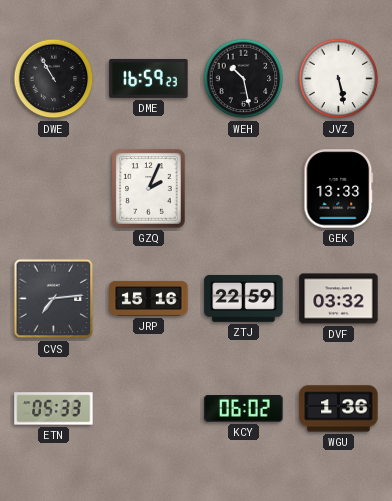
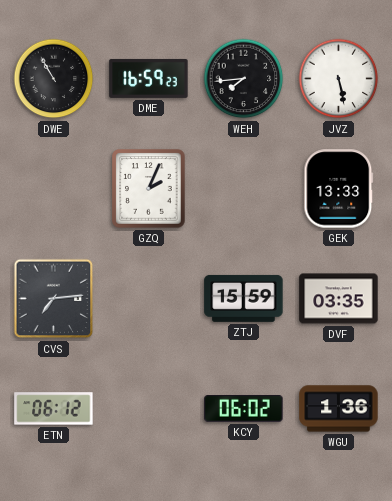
WEH: 10:28 -> 7:44
JRP: 15:16 -> none
ZTJ: 22:59 -> 15:59
DVF: 03:32 -> 03:35
ETN: 05:33 -> 06:12
